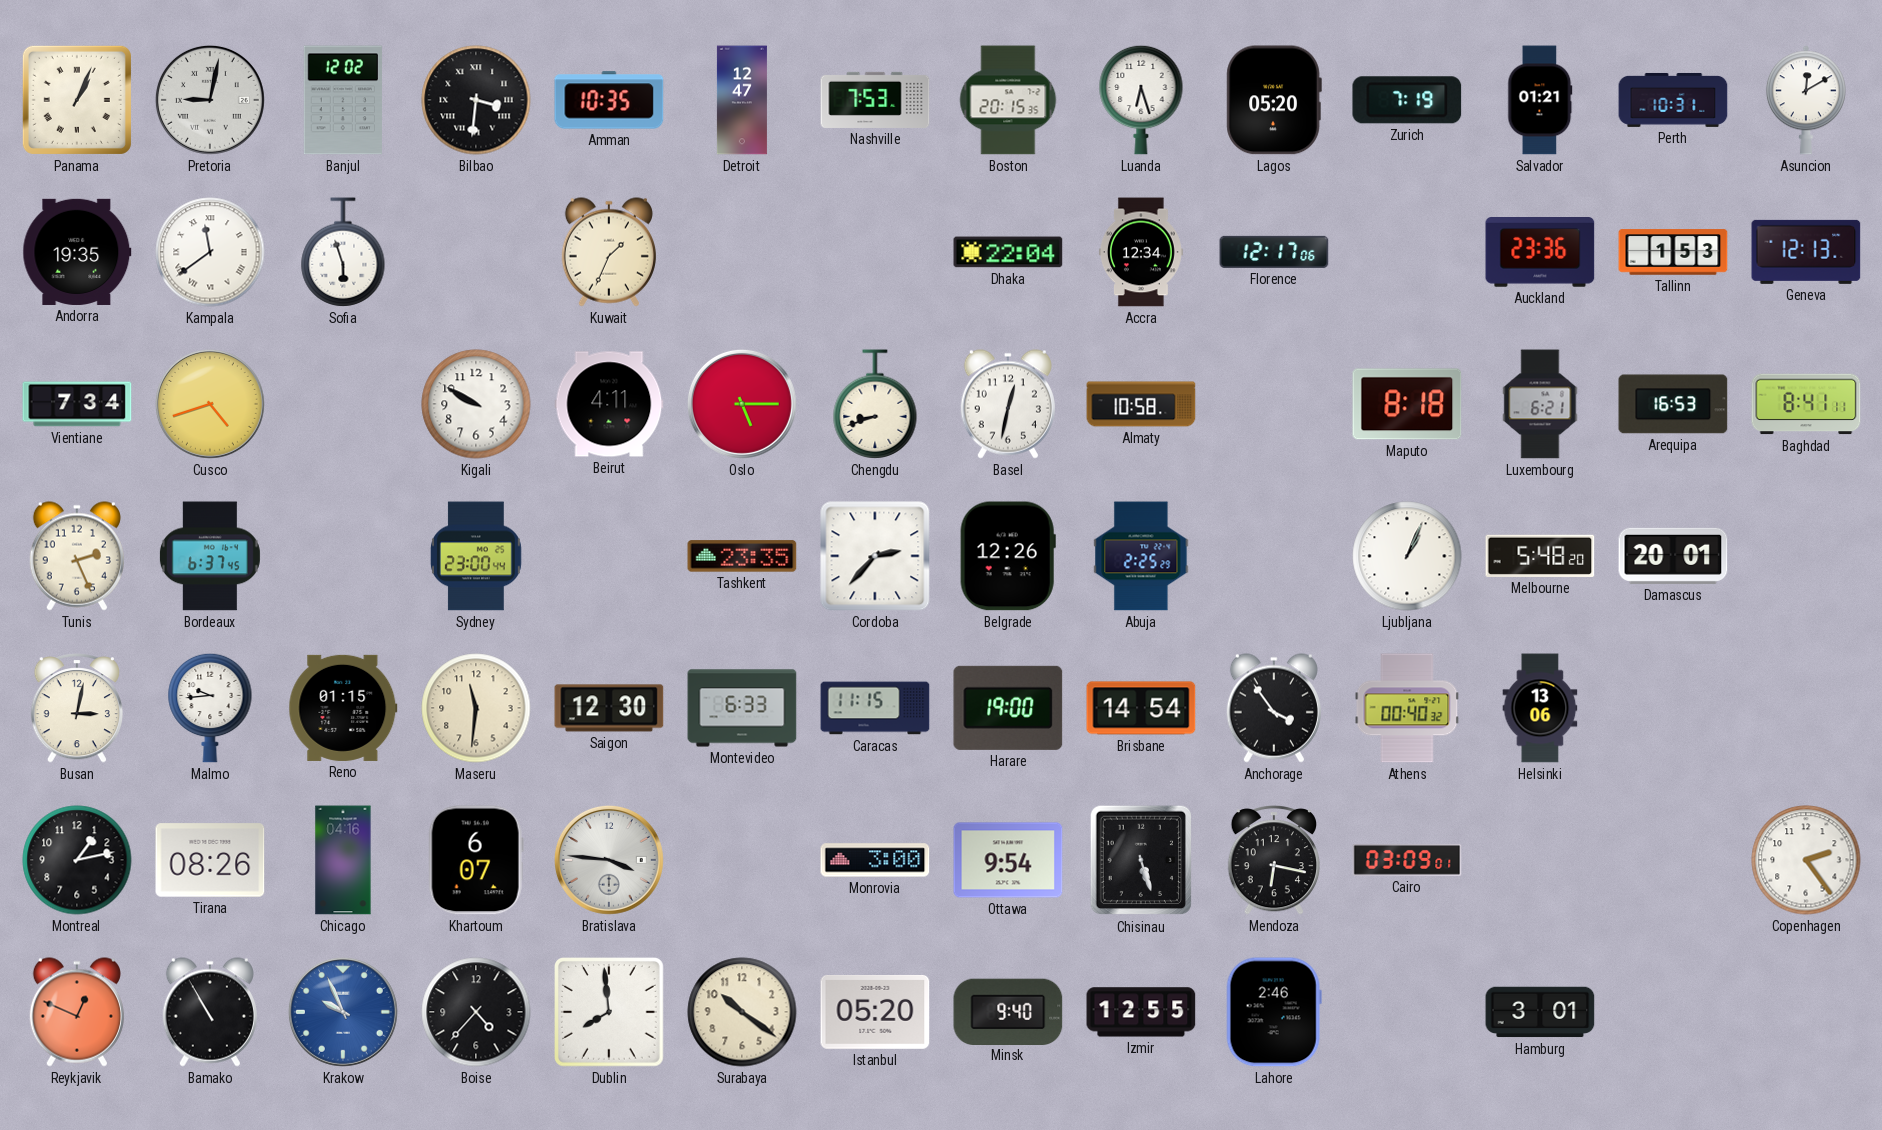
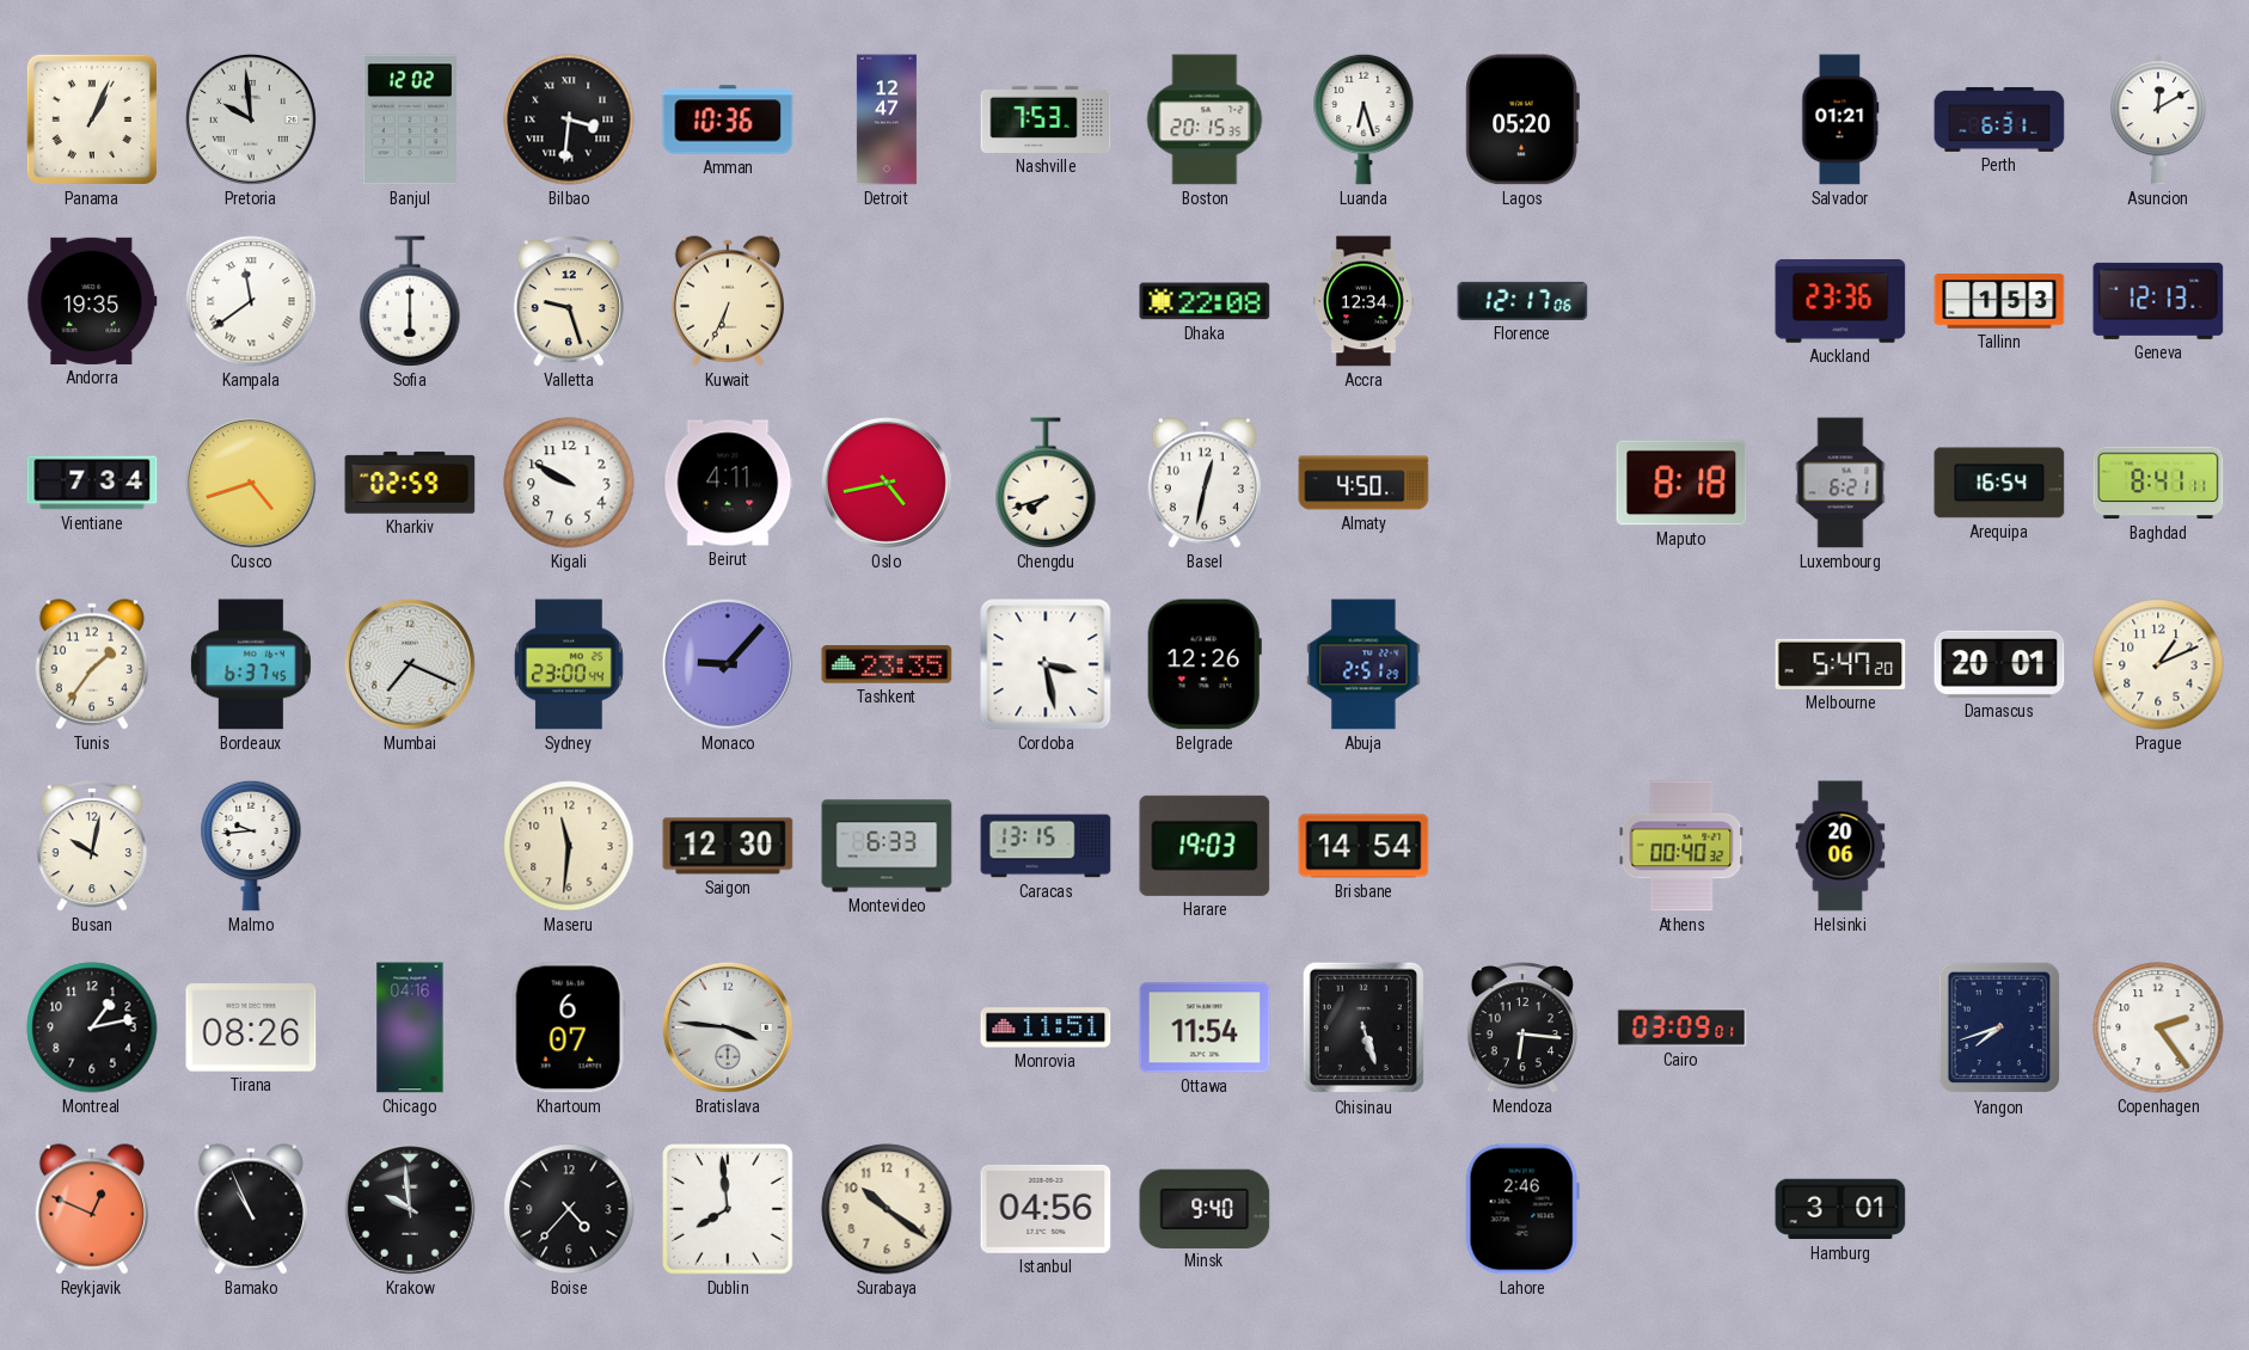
Pretoria: 9:02 -> 9:59
Amman: 10:35 -> 10:36
Zurich: 7:19 -> none
Perth: 10:31 -> 6:31
Sofia: 5:57 -> 6:00
Valletta: none -> 9:27
Kuwait: 1:34 -> 6:34
Dhaka: 22:04 -> 22:08
Kharkiv: none -> 02:59
Oslo: 5:15 -> 4:43
Chengdu: 8:42 -> 7:42
Almaty: 10:58 -> 4:50
Arequipa: 16:53 -> 16:54
Tunis: 2:26 -> 1:36
Mumbai: none -> 7:19
Monaco: none -> 9:07
Cordoba: 2:37 -> 3:28
Abuja: 2:25 -> 2:51
Ljubljana: 1:04 -> none
Melbourne: 5:48 -> 5:47
Prague: none -> 1:11
Busan: 3:02 -> 10:02
Reno: 01:15 -> none
Caracas: 11:15 -> 13:15
Harare: 19:00 -> 19:03
Anchorage: 3:54 -> none
Helsinki: 13:06 -> 20:06
Monrovia: 3:00 -> 11:51
Ottawa: 9:54 -> 11:54
Mendoza: 6:17 -> 6:16
Yangon: none -> 7:42
Bamako: 10:55 -> 10:56
Krakow: 9:56 -> 9:59
Krakow dial: blue -> black
Istanbul: 05:20 -> 04:56
Izmir: 12:55 -> none
